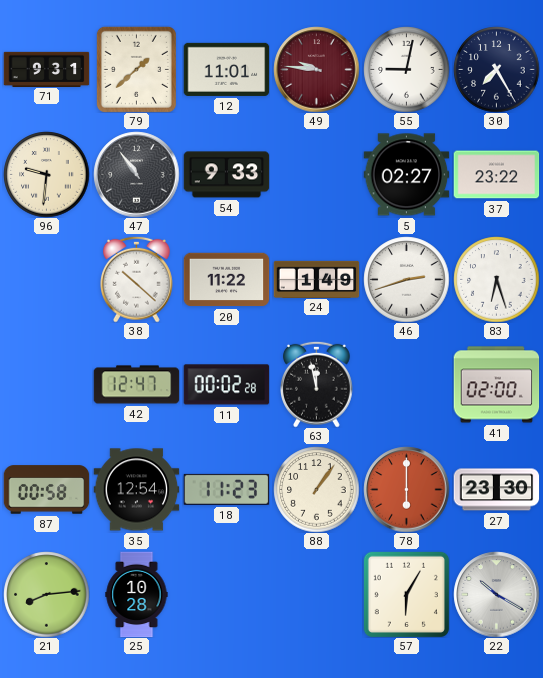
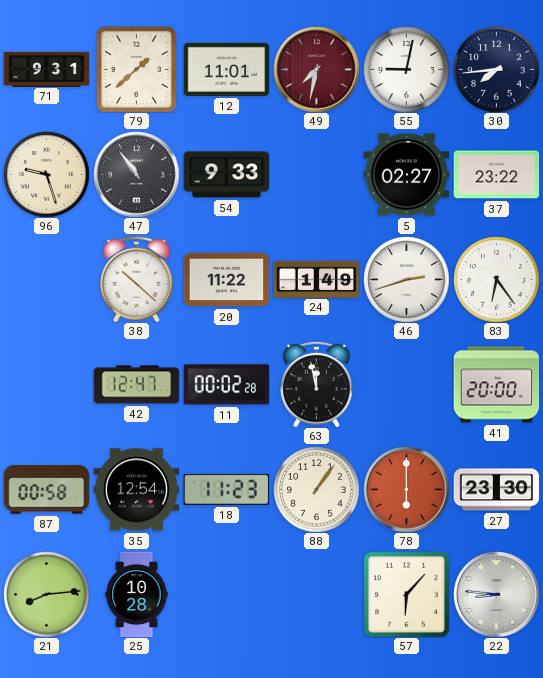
49: 9:46 -> 7:32
30: 7:25 -> 7:44
96: 9:31 -> 9:27
83: 6:27 -> 6:24
41: 02:00 -> 20:00
57: 6:05 -> 6:07
22: 10:20 -> 8:46
